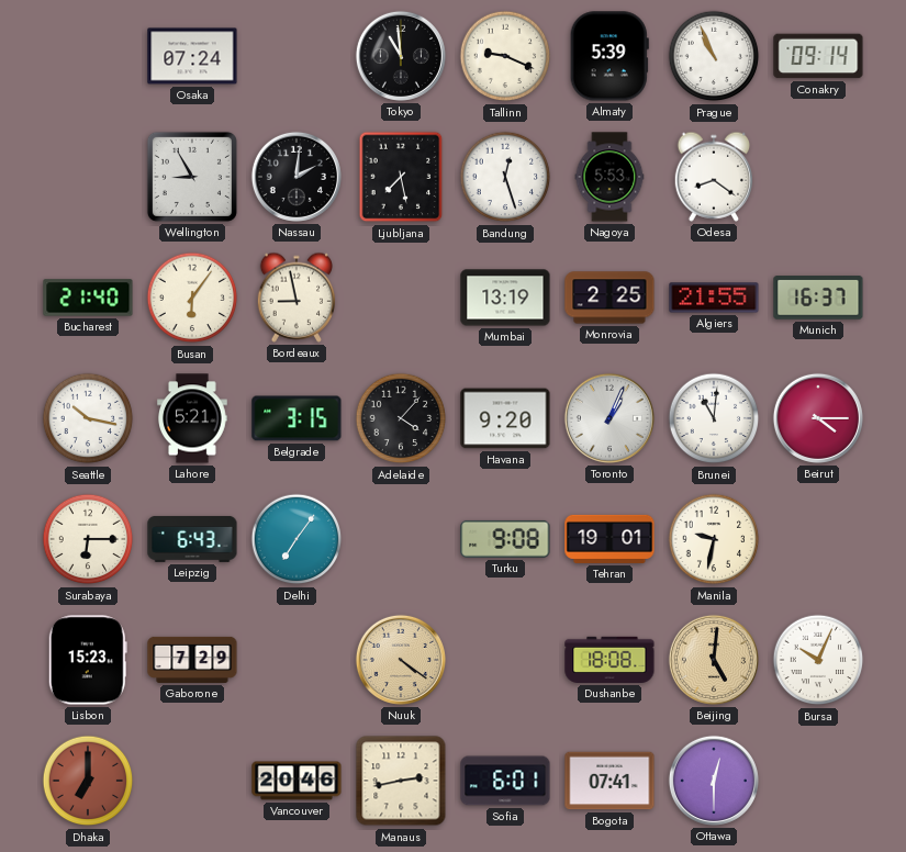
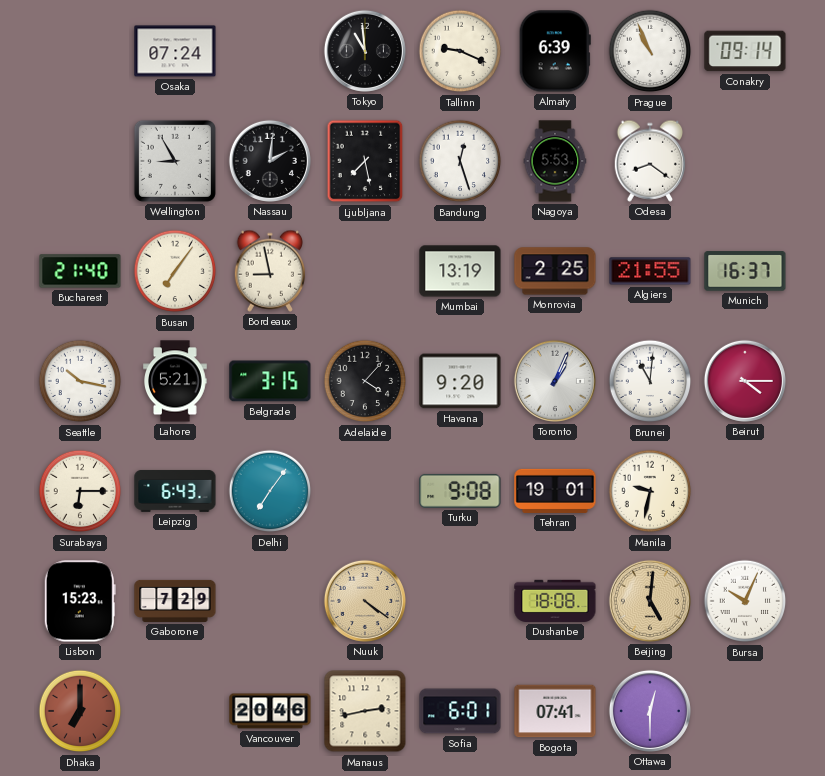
Almaty: 5:39 -> 6:39
Busan: 6:06 -> 7:06
